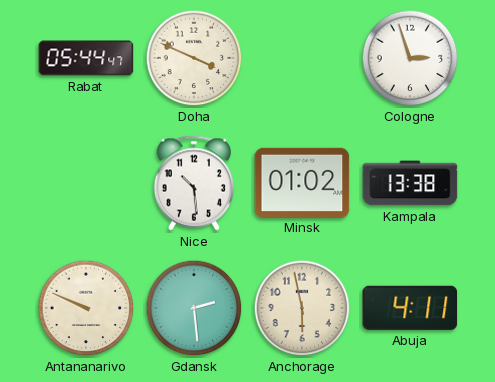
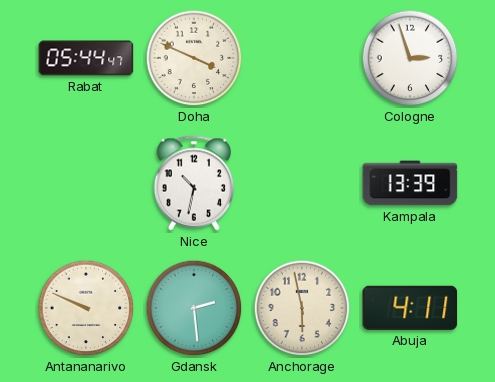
Nice: 10:29 -> 10:32
Minsk: 01:02 -> none
Kampala: 13:38 -> 13:39
